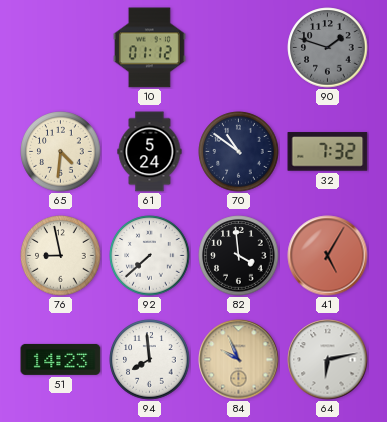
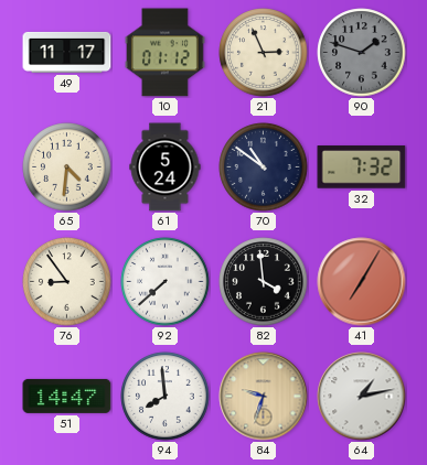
49: none -> 11:17
21: none -> 2:56
76: 8:58 -> 8:54
41: 5:05 -> 7:05
51: 14:23 -> 14:47
84: 9:56 -> 9:33
64: 6:13 -> 1:13
